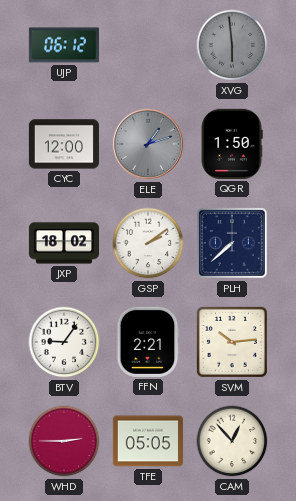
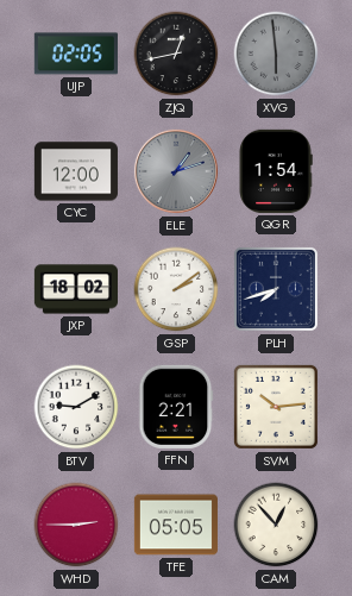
UJP: 06:12 -> 02:05
ZJQ: none -> 12:43
QGR: 1:50 -> 1:54
PLH: 7:38 -> 7:42
BTV: 9:06 -> 9:10
